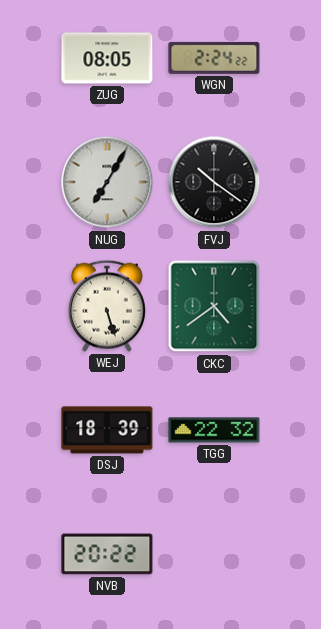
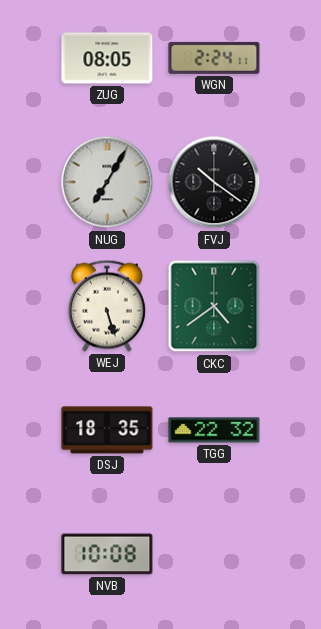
WGN: 2:24:22 -> 2:24:11
DSJ: 18:39 -> 18:35
NVB: 20:22 -> 10:08
